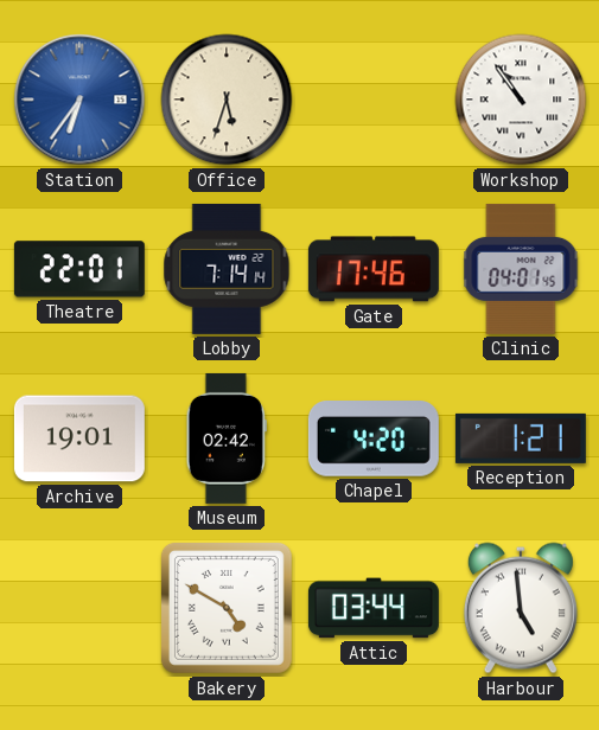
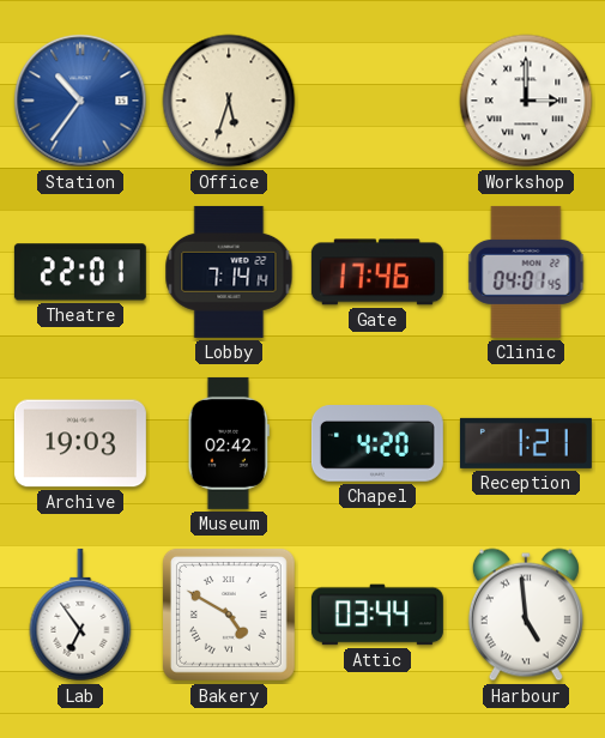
Station: 6:36 -> 10:36
Workshop: 10:54 -> 3:00
Archive: 19:01 -> 19:03
Lab: none -> 6:54
